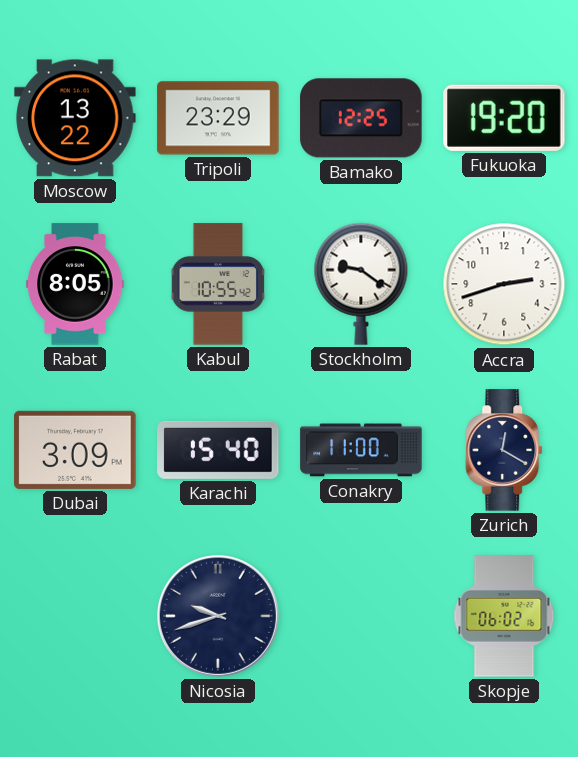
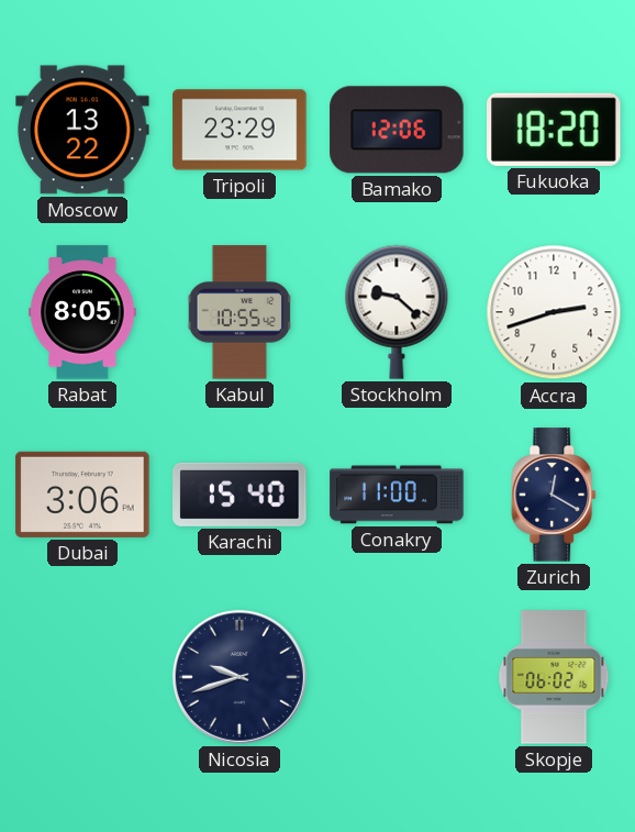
Bamako: 12:25 -> 12:06
Fukuoka: 19:20 -> 18:20
Stockholm: 9:21 -> 9:22
Dubai: 3:09 -> 3:06
